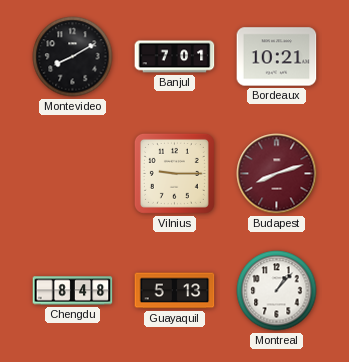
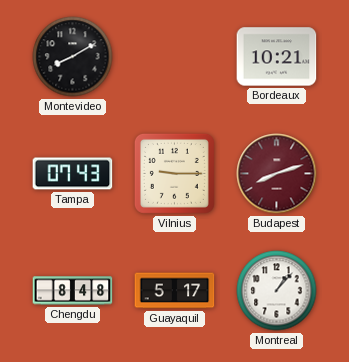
Banjul: 7:01 -> none
Tampa: none -> 07:43
Guayaquil: 5:13 -> 5:17
